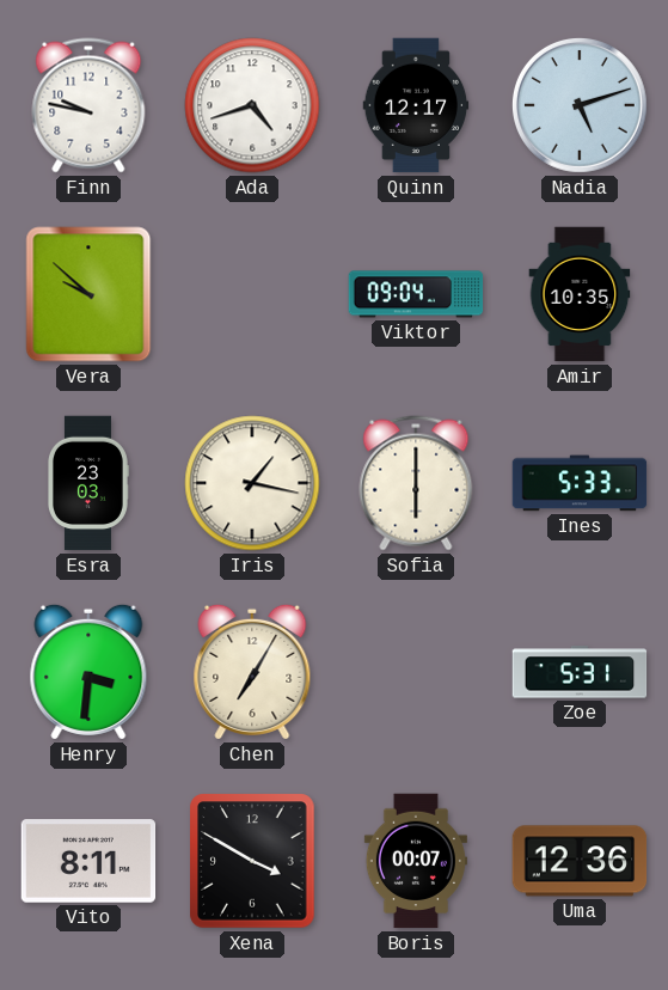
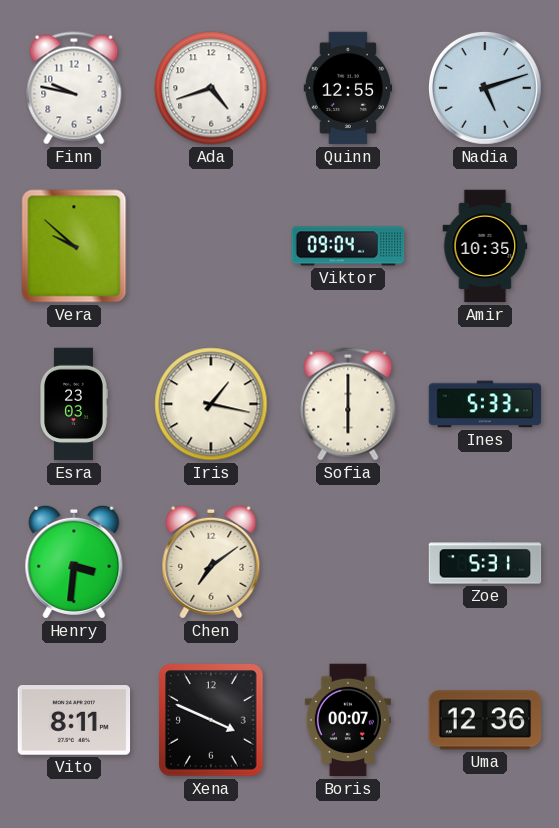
Quinn: 12:17 -> 12:55
Chen: 7:05 -> 7:09
Xena: 3:50 -> 3:49
